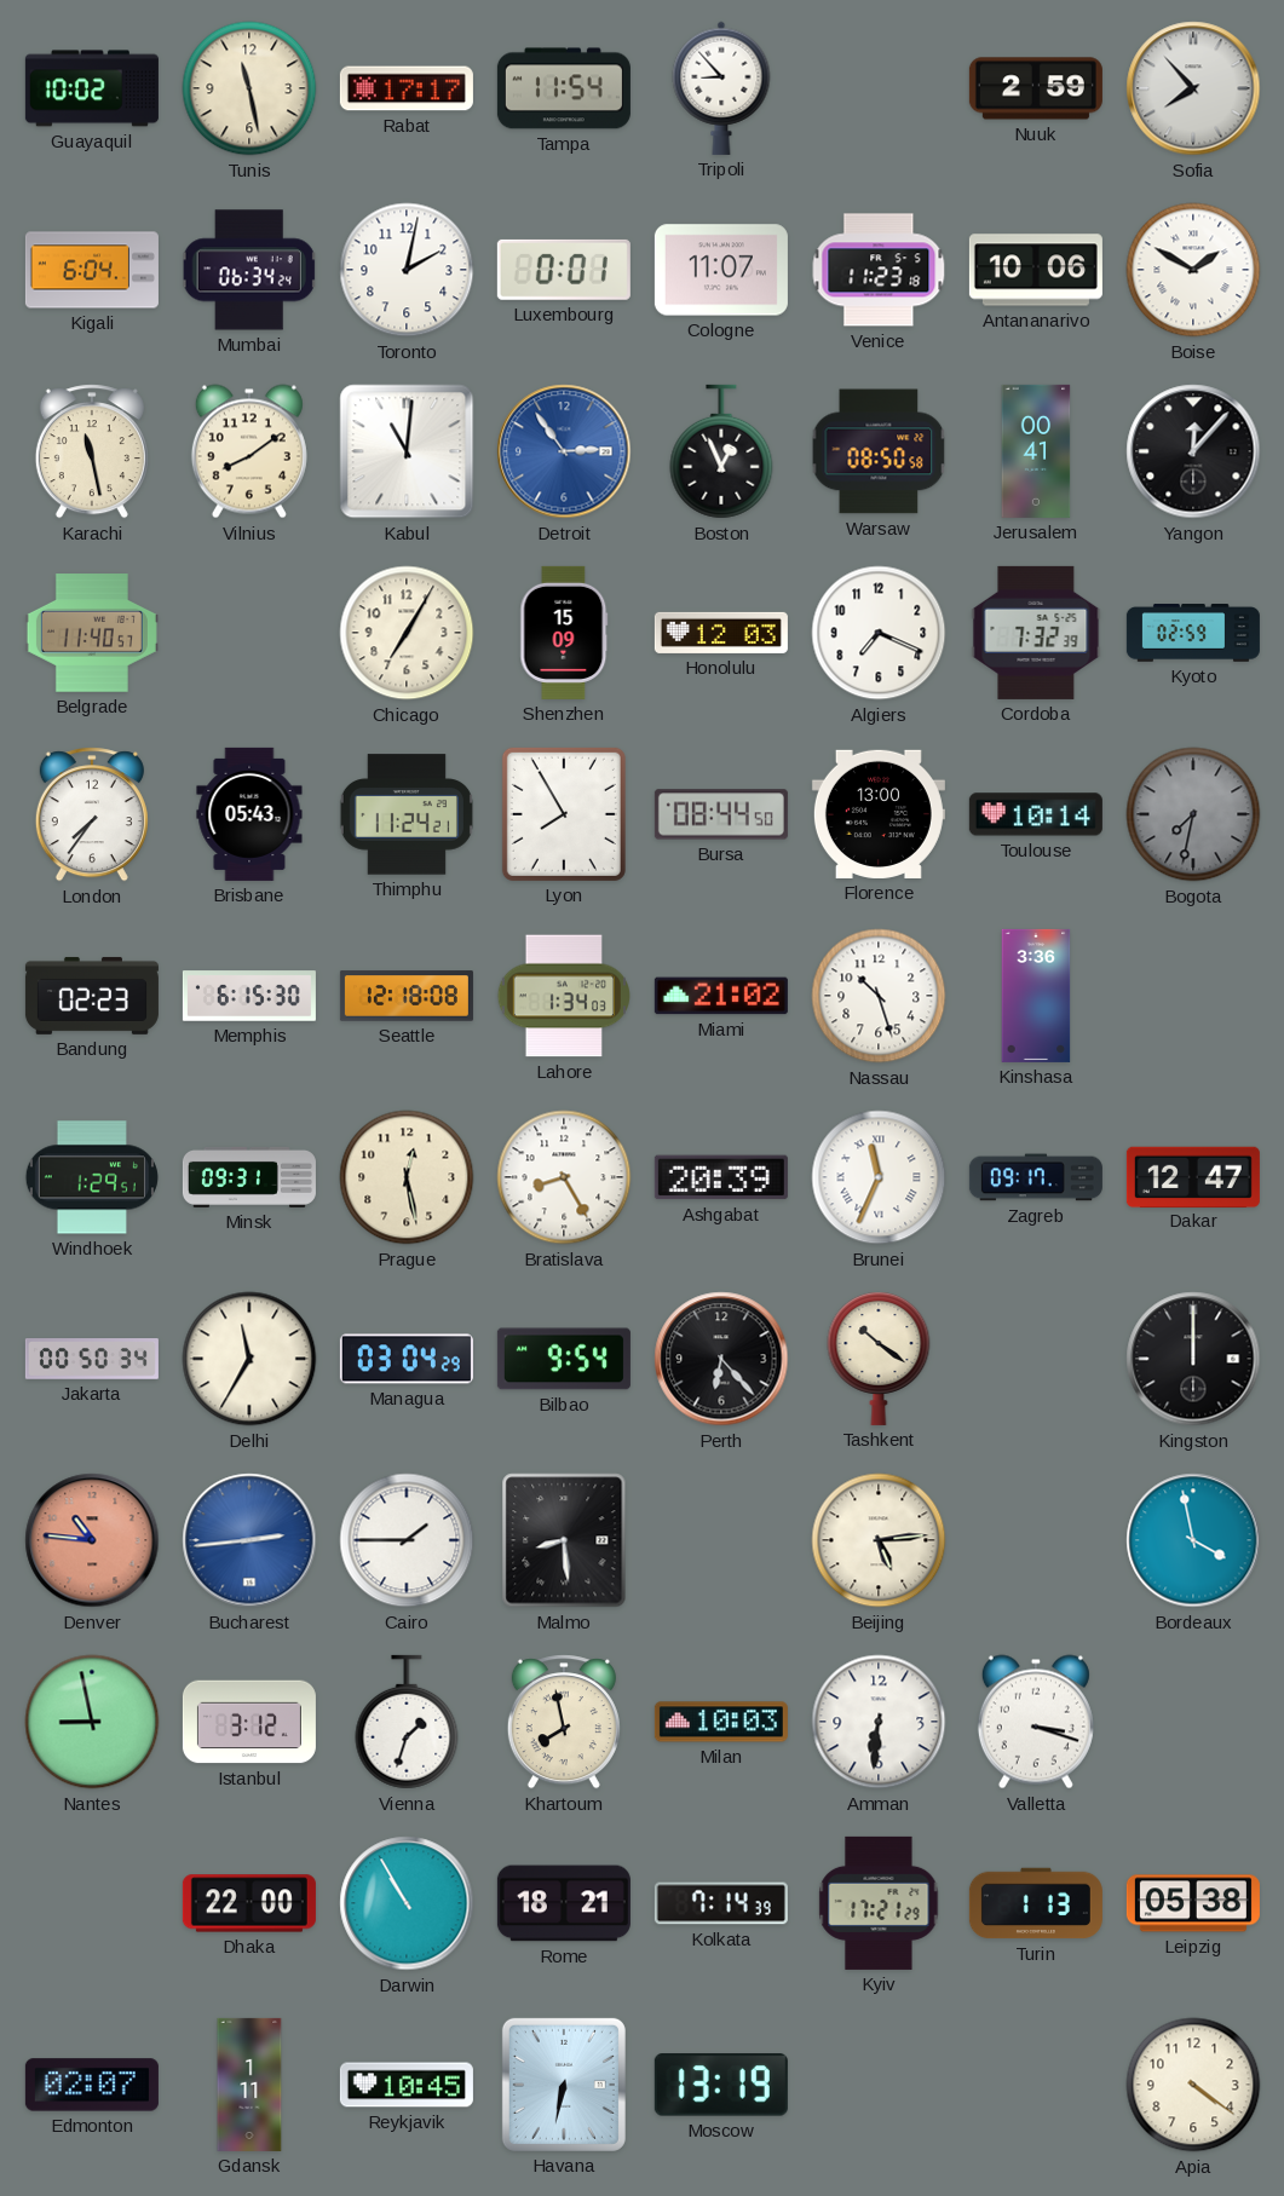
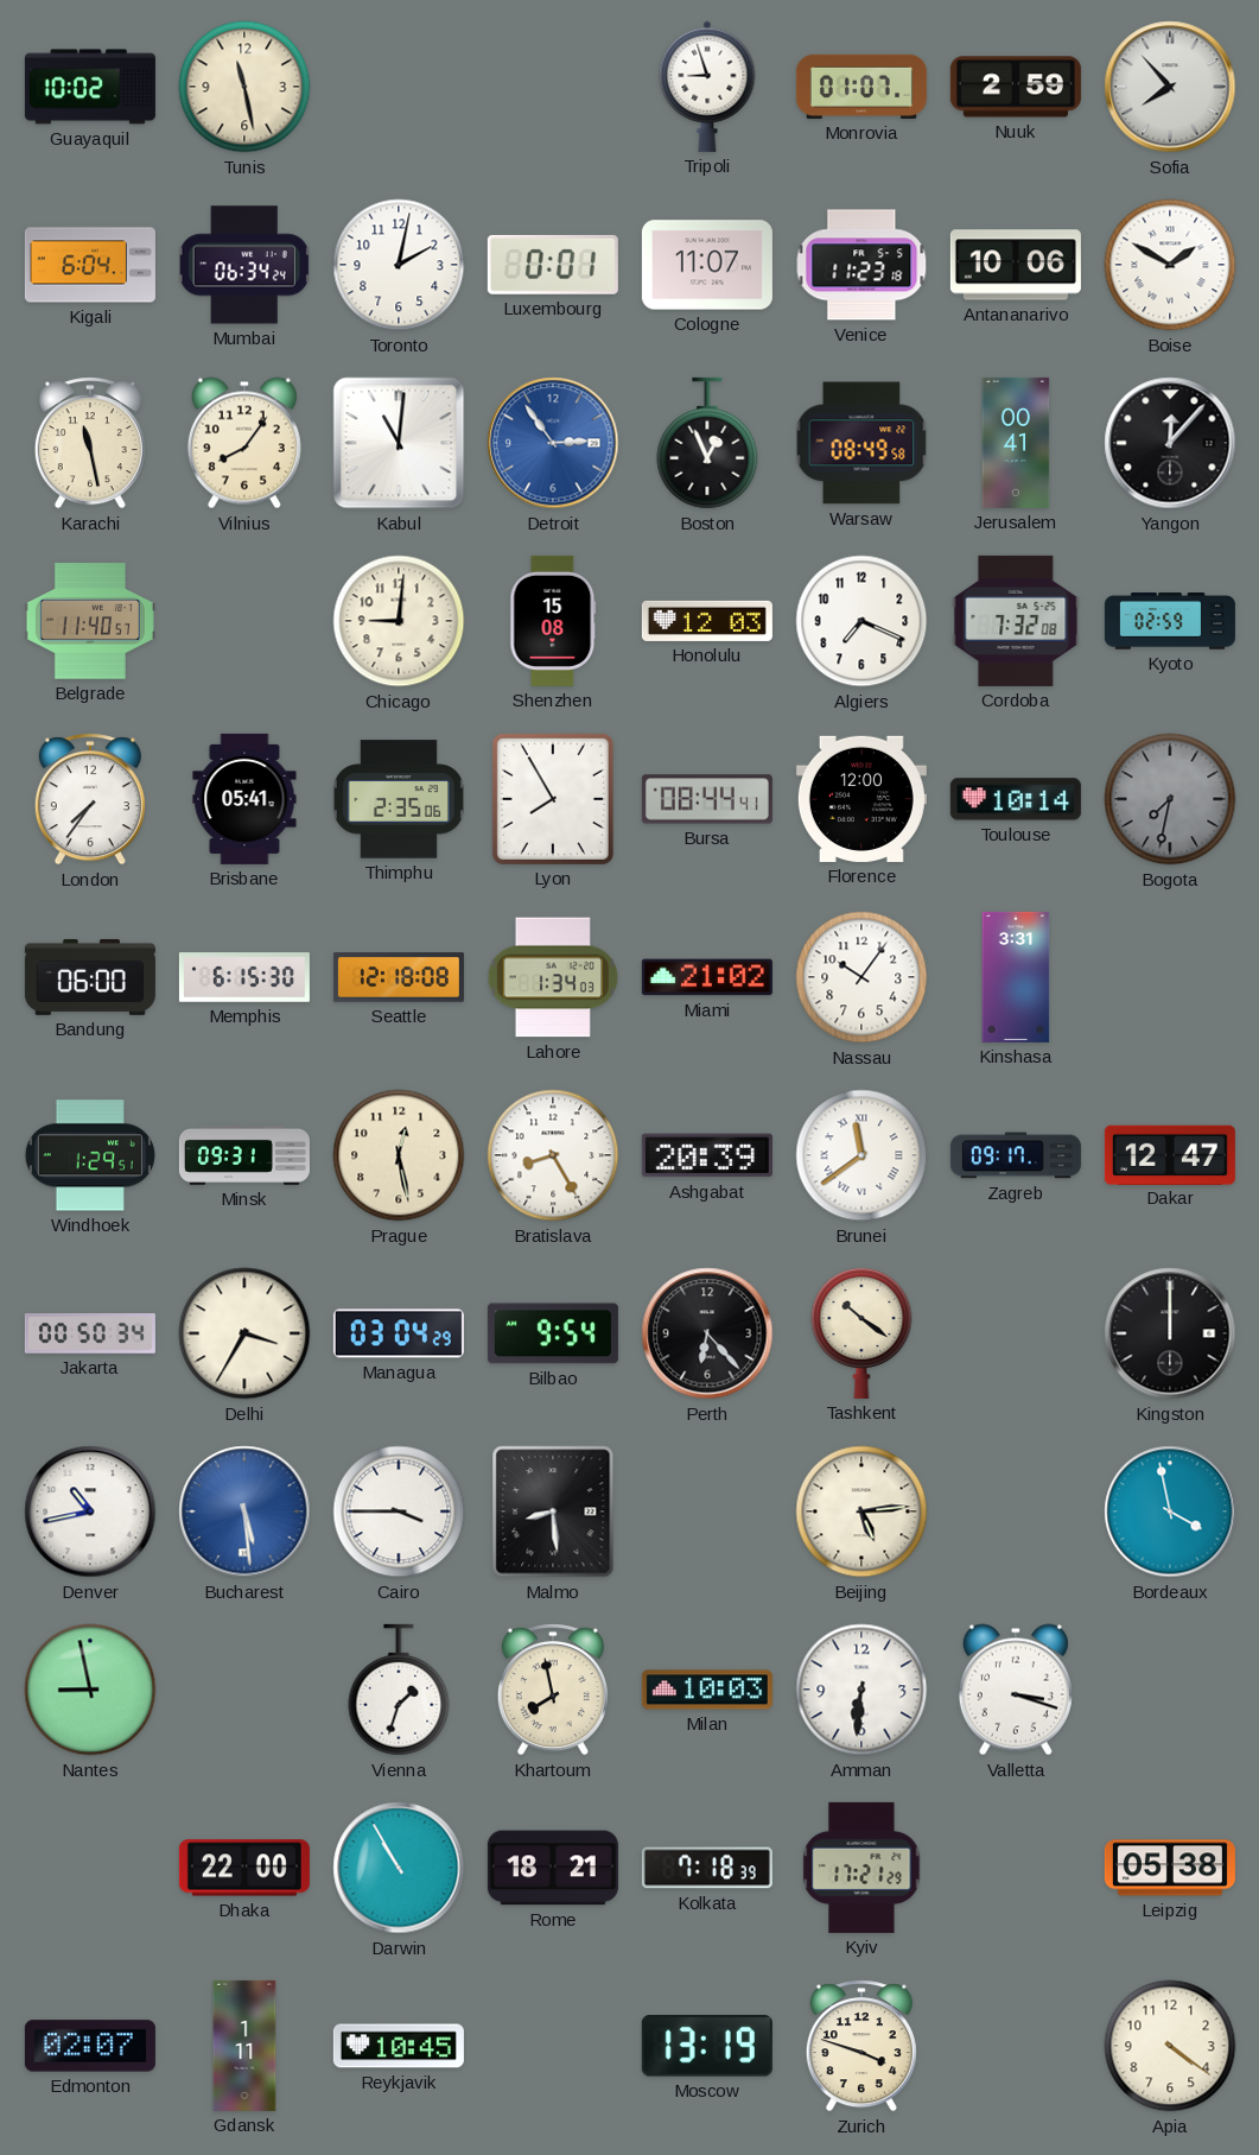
Rabat: 17:17 -> none
Tampa: 11:54 -> none
Tripoli: 8:53 -> 8:57
Monrovia: none -> 01:07
Vilnius: 8:09 -> 8:06
Warsaw: 08:50 -> 08:49
Chicago: 7:05 -> 9:01
Shenzhen: 15:09 -> 15:08
Cordoba: 7:32:39 -> 7:32:08
Brisbane: 05:43 -> 05:41
Thimphu: 11:24 -> 2:35
Bursa: 08:44:50 -> 08:44:41
Florence: 13:00 -> 12:00
Bandung: 02:23 -> 06:00
Nassau: 10:27 -> 10:06
Kinshasa: 3:36 -> 3:31
Brunei: 11:34 -> 11:39
Delhi: 11:35 -> 3:35
Denver: 10:46 -> 10:43
Denver dial: salmon -> white
Bucharest: 2:44 -> 5:29
Cairo: 1:45 -> 3:45
Istanbul: 3:12 -> none
Kolkata: 7:14 -> 7:18
Turin: 1:13 -> none
Havana: 6:32 -> none
Zurich: none -> 3:48
